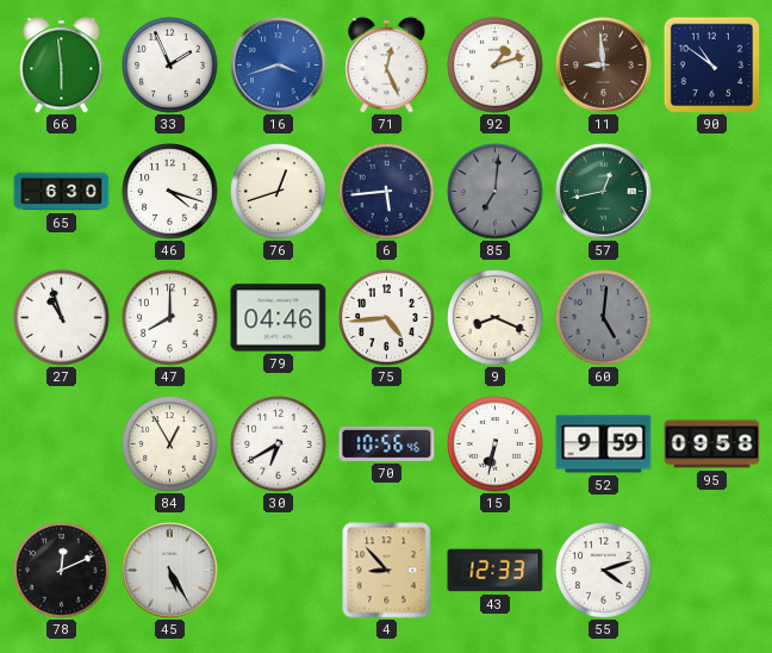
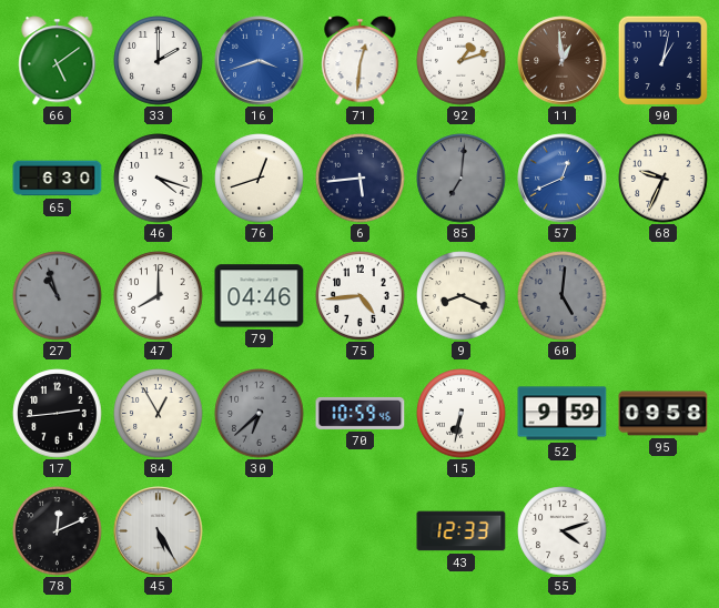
66: 5:59 -> 5:09
33: 1:56 -> 2:00
71: 12:26 -> 12:31
11: 8:59 -> 12:59
90: 10:51 -> 1:02
57: 12:43 -> 12:41
57 dial: green -> blue
68: none -> 9:34
27 dial: white -> grey
17: none -> 2:44
30: 6:40 -> 6:38
30 dial: white -> grey
70: 10:56 -> 10:59
4: 8:53 -> none
